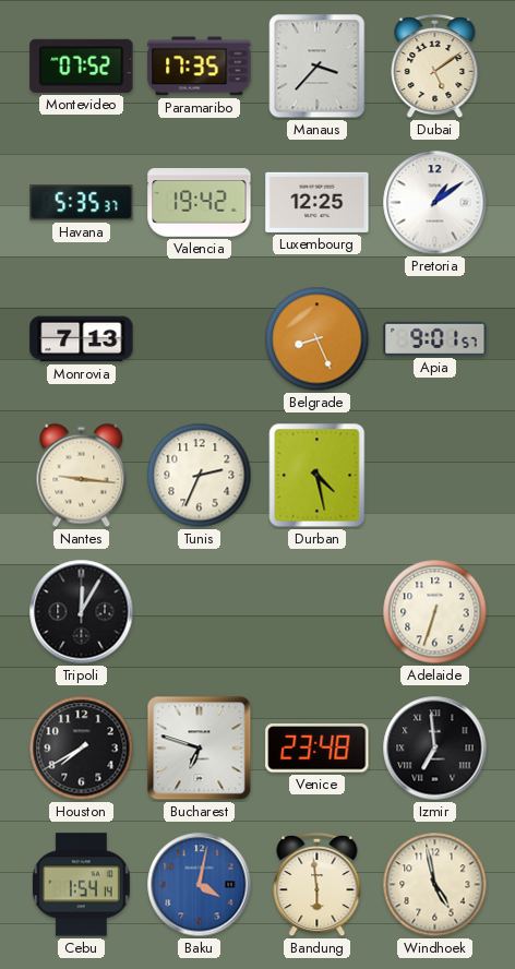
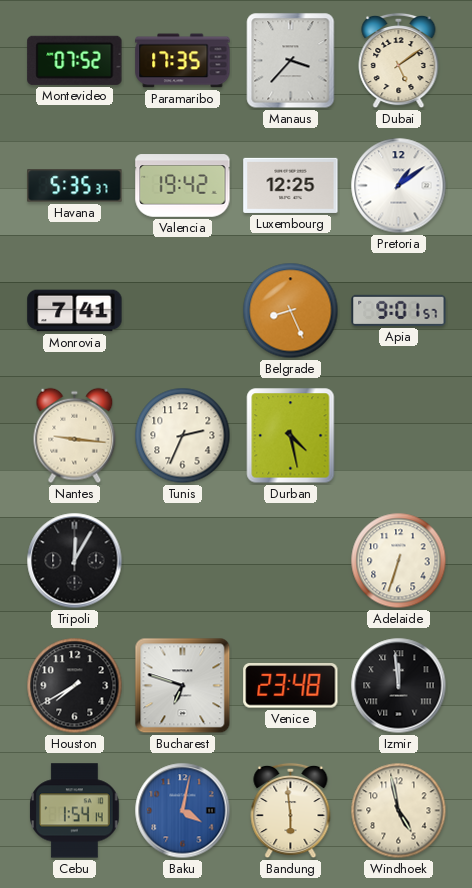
Monrovia: 7:13 -> 7:41
Izmir: 6:59 -> 11:59
